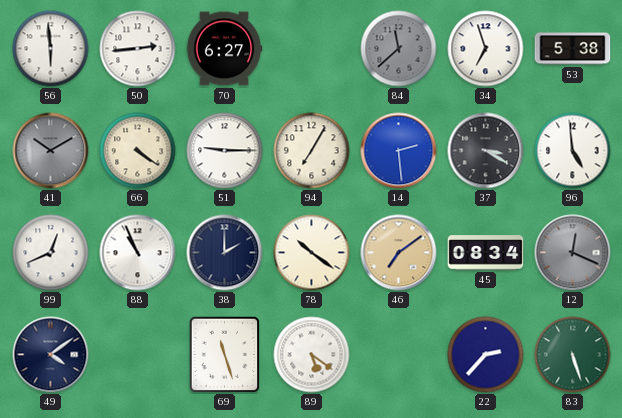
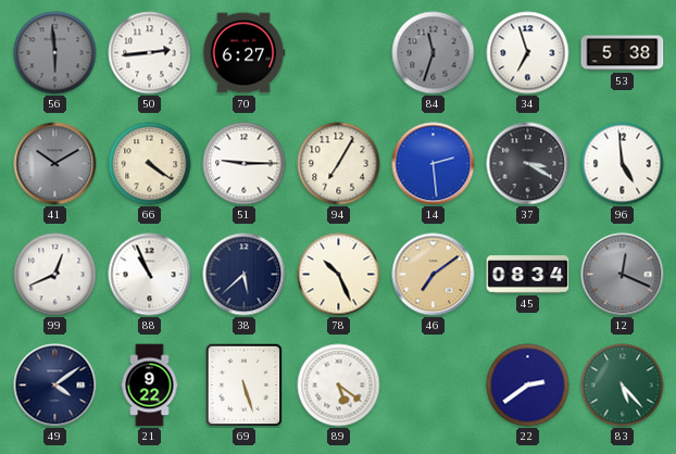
56 dial: white -> grey
84: 11:38 -> 11:33
38: 2:00 -> 5:38
78: 10:21 -> 10:26
21: none -> 9:22
69: 11:27 -> 5:27
22: 2:37 -> 2:39
83: 5:27 -> 5:23
